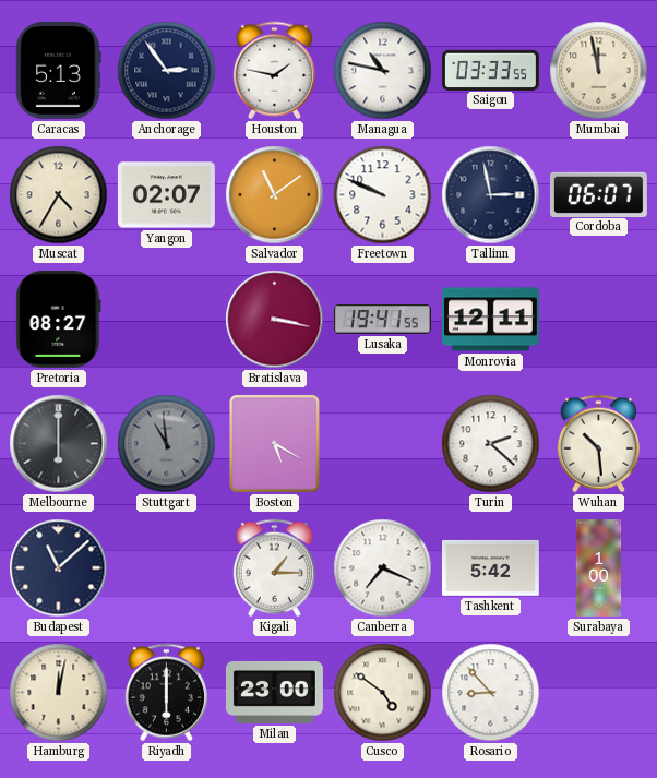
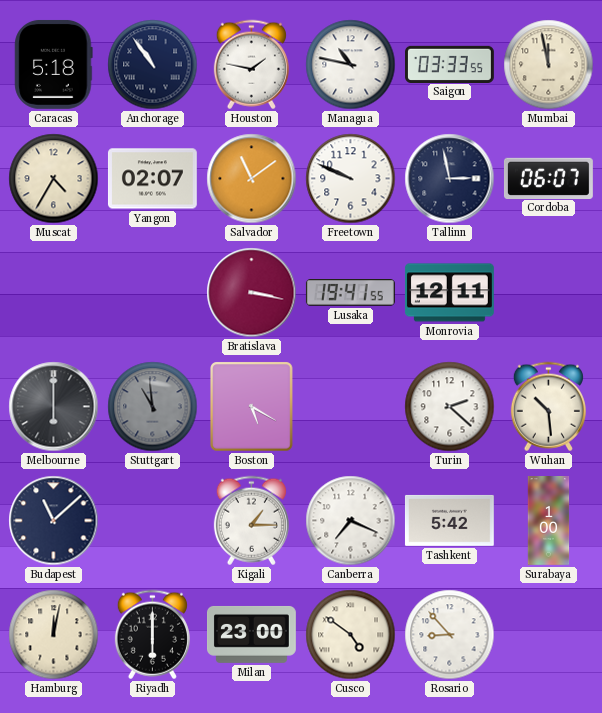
Caracas: 5:13 -> 5:18
Anchorage: 2:54 -> 10:54
Pretoria: 08:27 -> none
